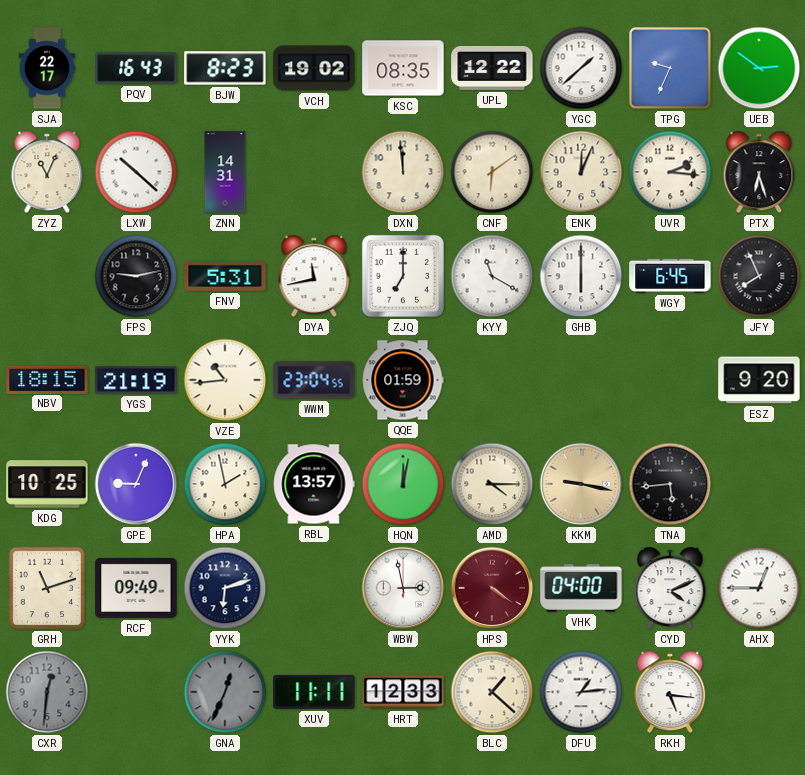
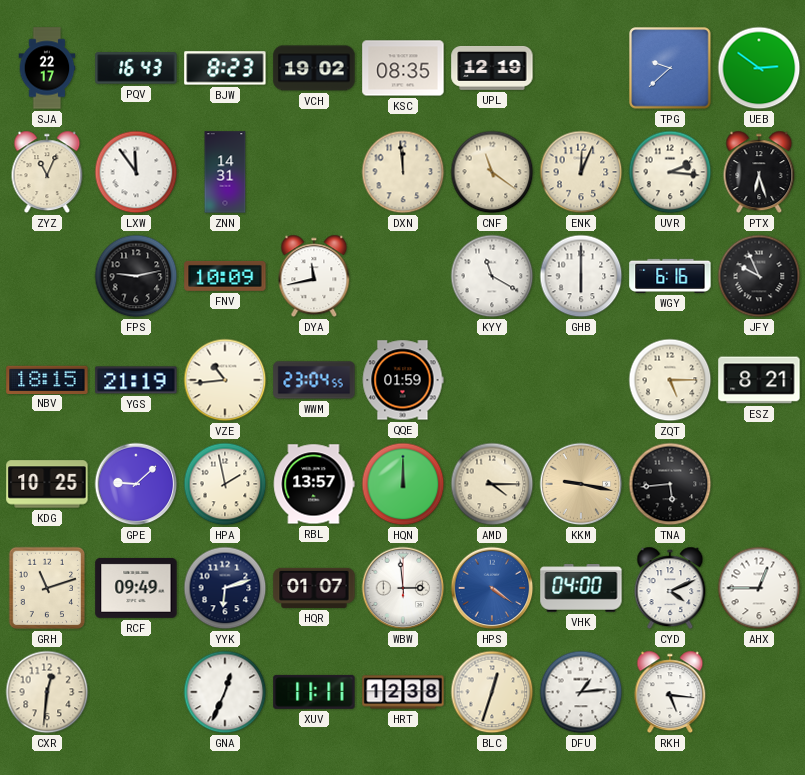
UPL: 12:22 -> 12:19
YGC: 1:38 -> none
TPG: 9:34 -> 9:38
LXW: 10:22 -> 11:54
CNF: 6:09 -> 11:21
FNV: 5:31 -> 10:09
ZJQ: 7:00 -> none
WGY: 6:45 -> 6:16
JFY: 7:56 -> 9:56
ZQT: none -> 5:15
ESZ: 9:20 -> 8:21
GPE: 9:04 -> 9:08
HQN: 12:02 -> 12:00
HQR: none -> 01:07
WBW: 2:58 -> 2:59
HPS dial: burgundy -> blue
CXR dial: grey -> cream
GNA dial: grey -> white
HRT: 12:33 -> 12:38
BLC: 1:22 -> 12:33
